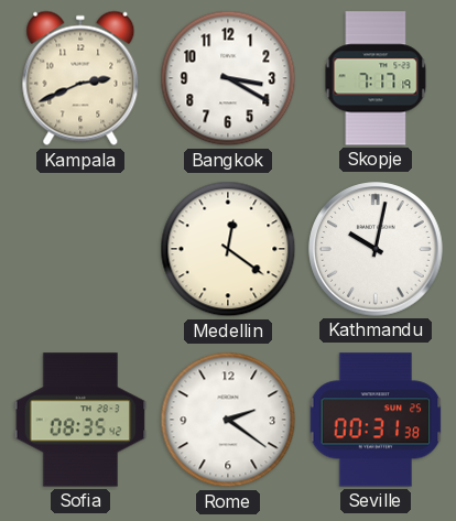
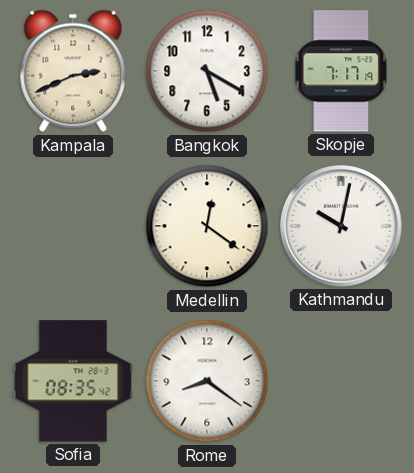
Bangkok: 3:20 -> 5:20
Rome: 2:21 -> 8:21
Seville: 00:31 -> none
